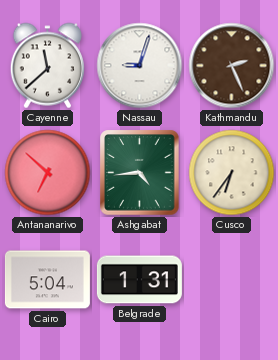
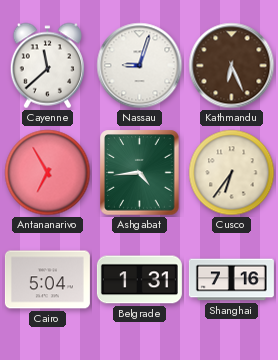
Kathmandu: 2:26 -> 6:26
Antananarivo: 6:52 -> 6:55
Shanghai: none -> 7:16
